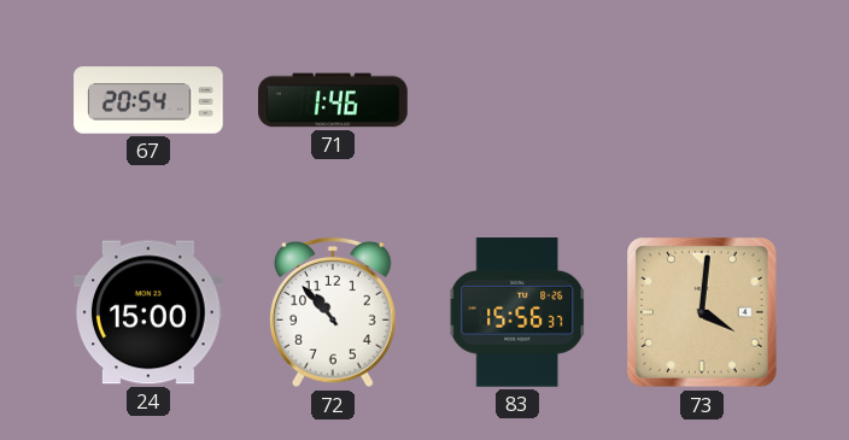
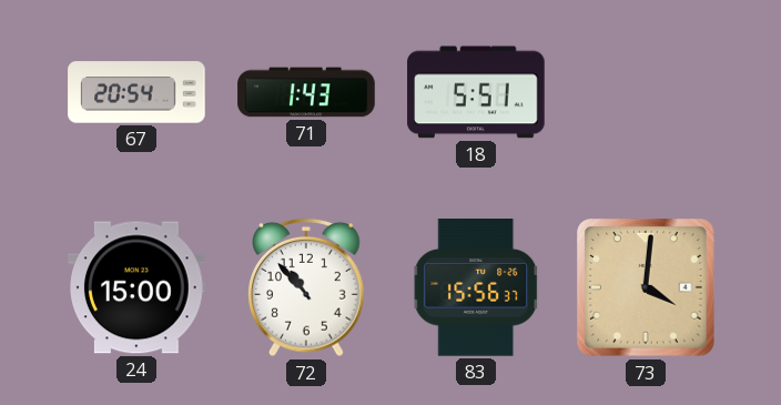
71: 1:46 -> 1:43
18: none -> 5:51
